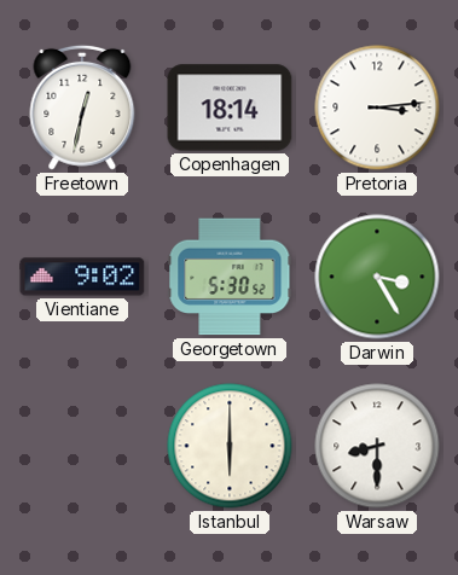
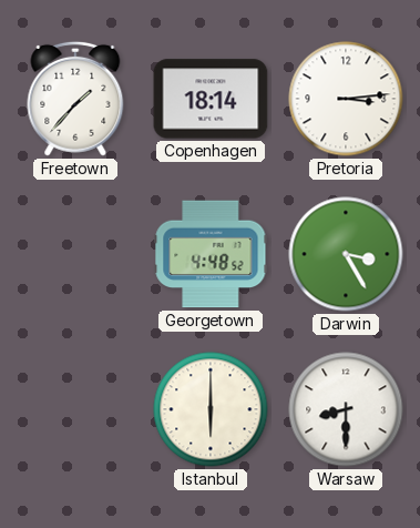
Freetown: 12:32 -> 1:37
Vientiane: 9:02 -> none
Georgetown: 5:30 -> 4:48
